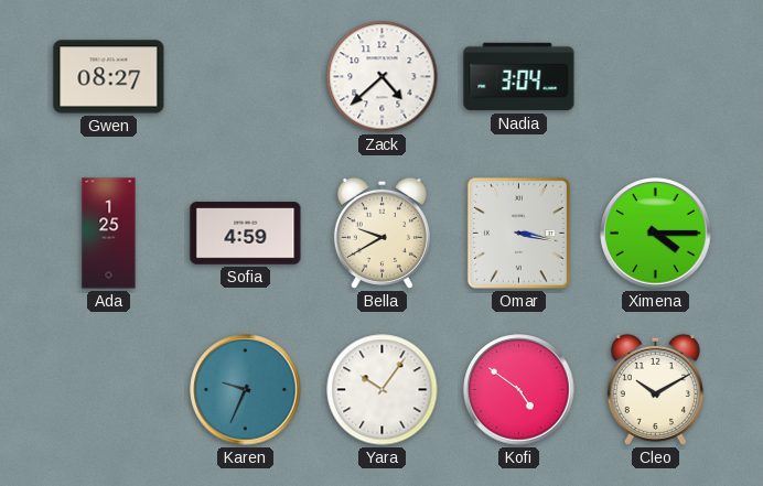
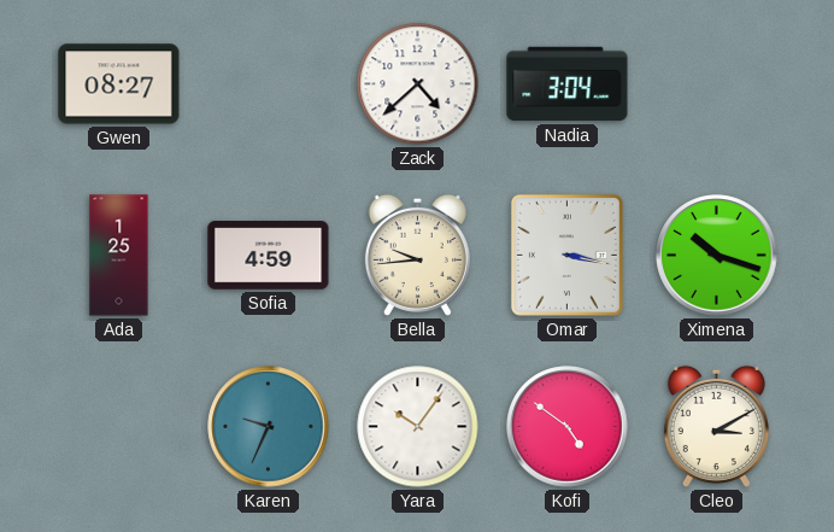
Bella: 9:40 -> 9:44
Ximena: 4:15 -> 10:18
Cleo: 10:10 -> 3:10
